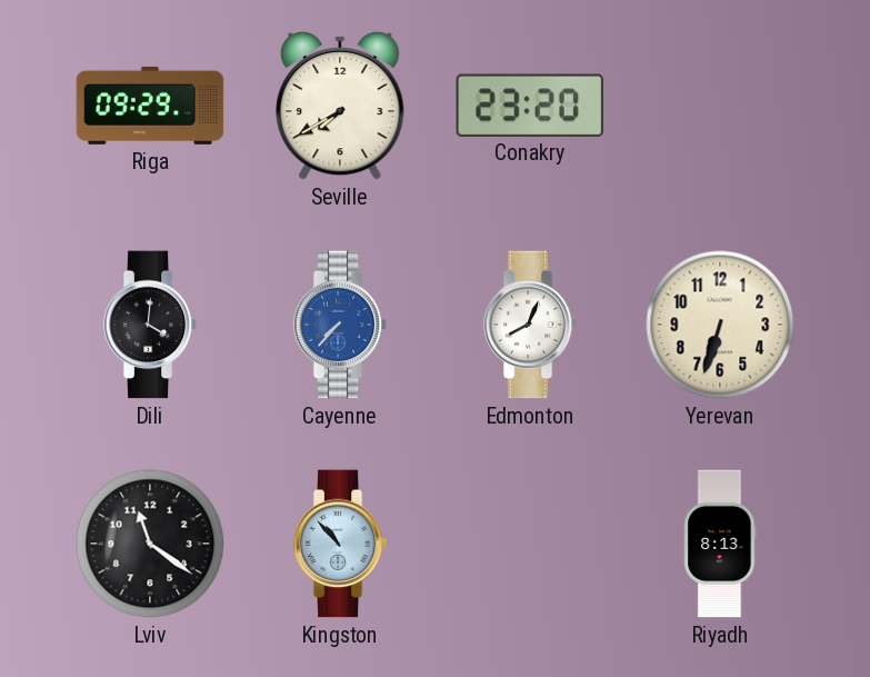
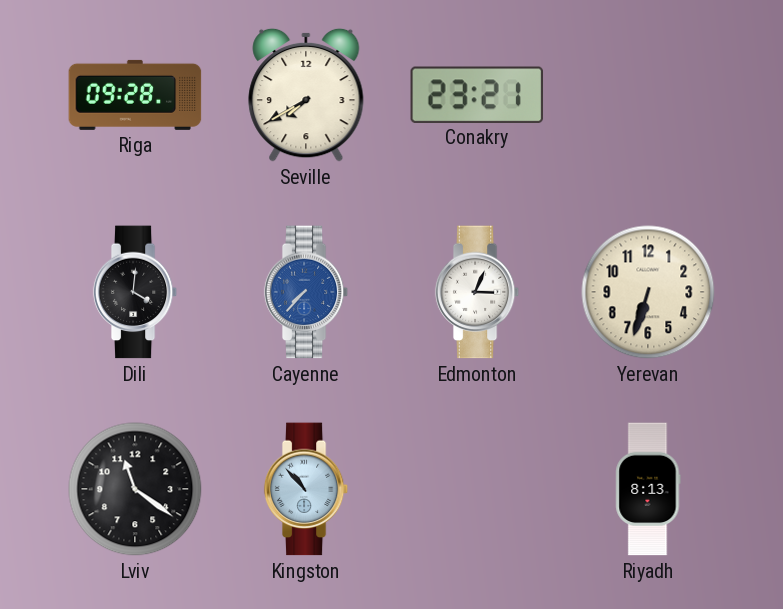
Riga: 09:29 -> 09:28
Conakry: 23:20 -> 23:21
Edmonton: 8:04 -> 3:04
